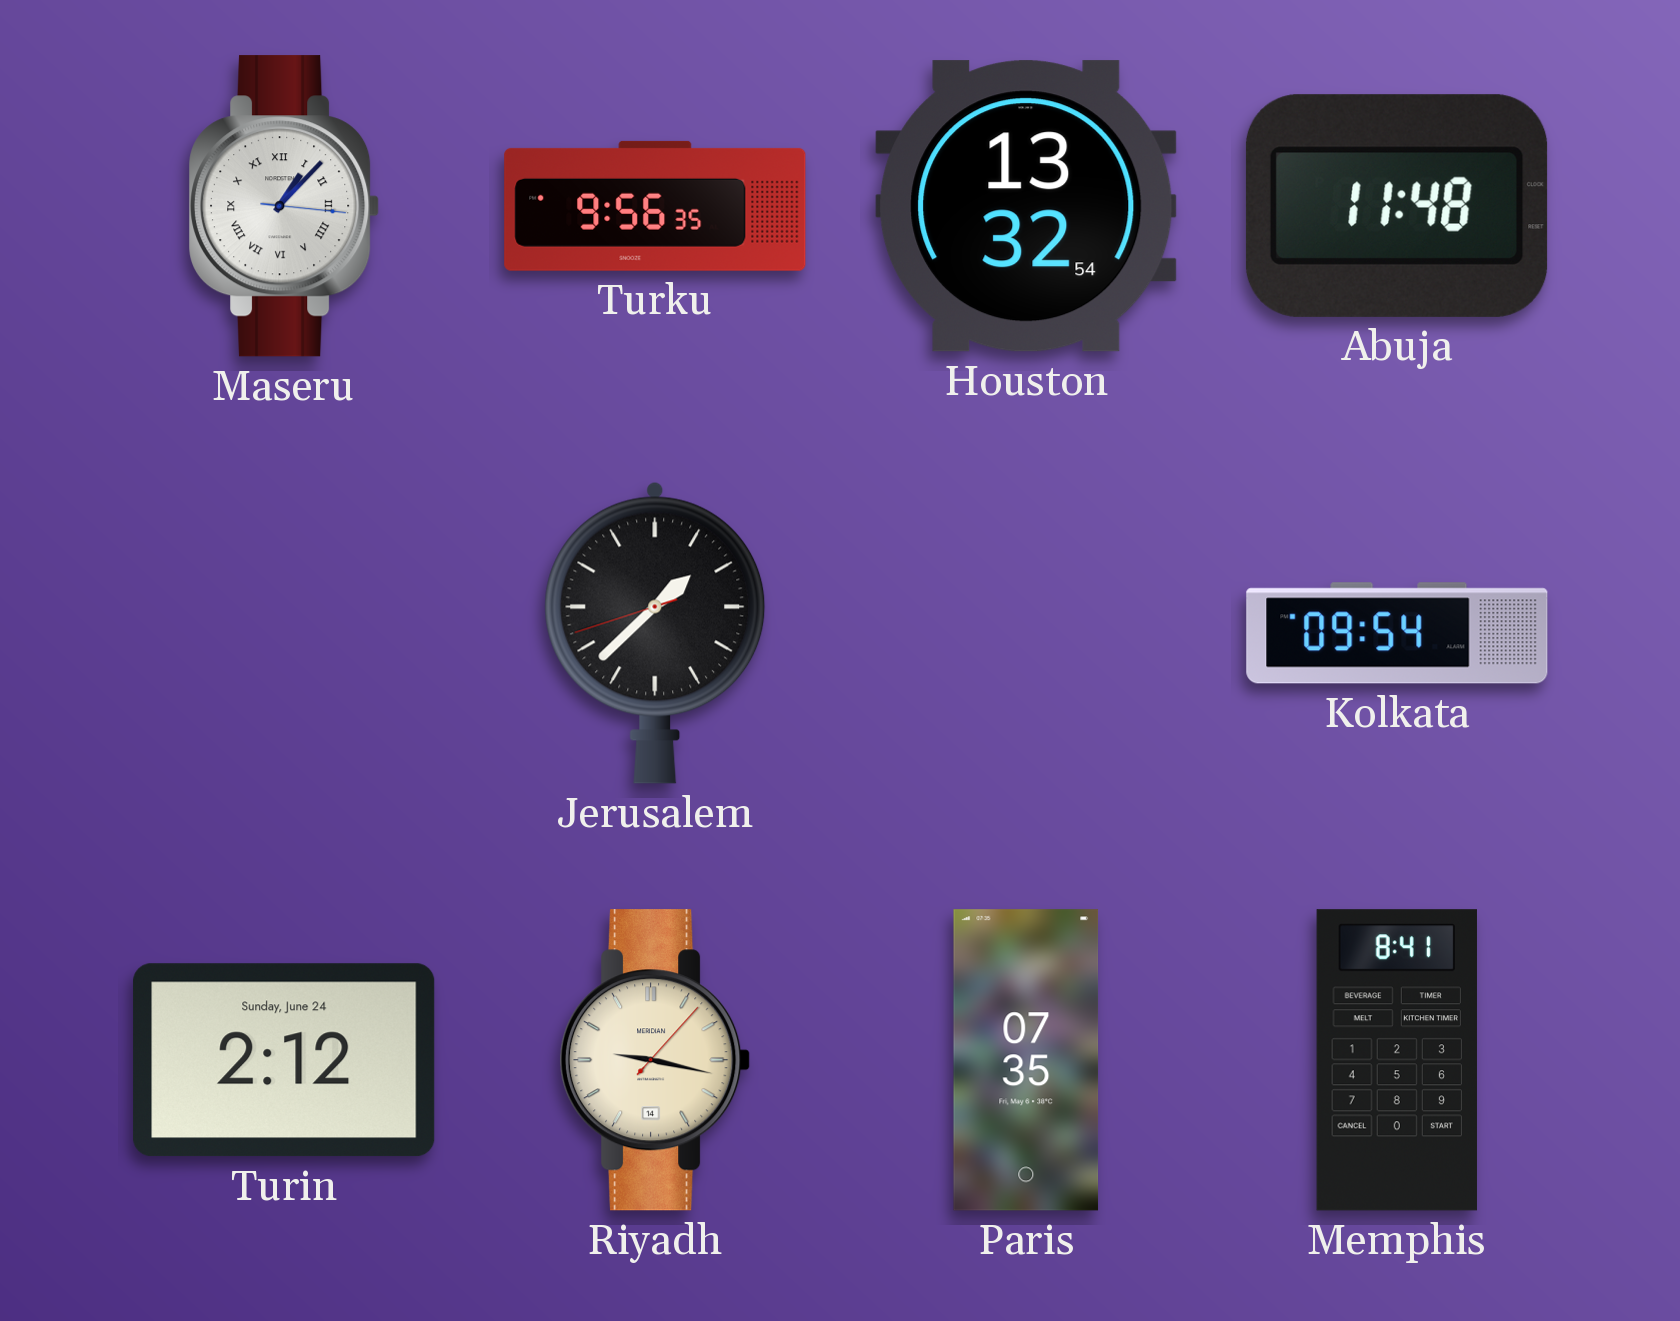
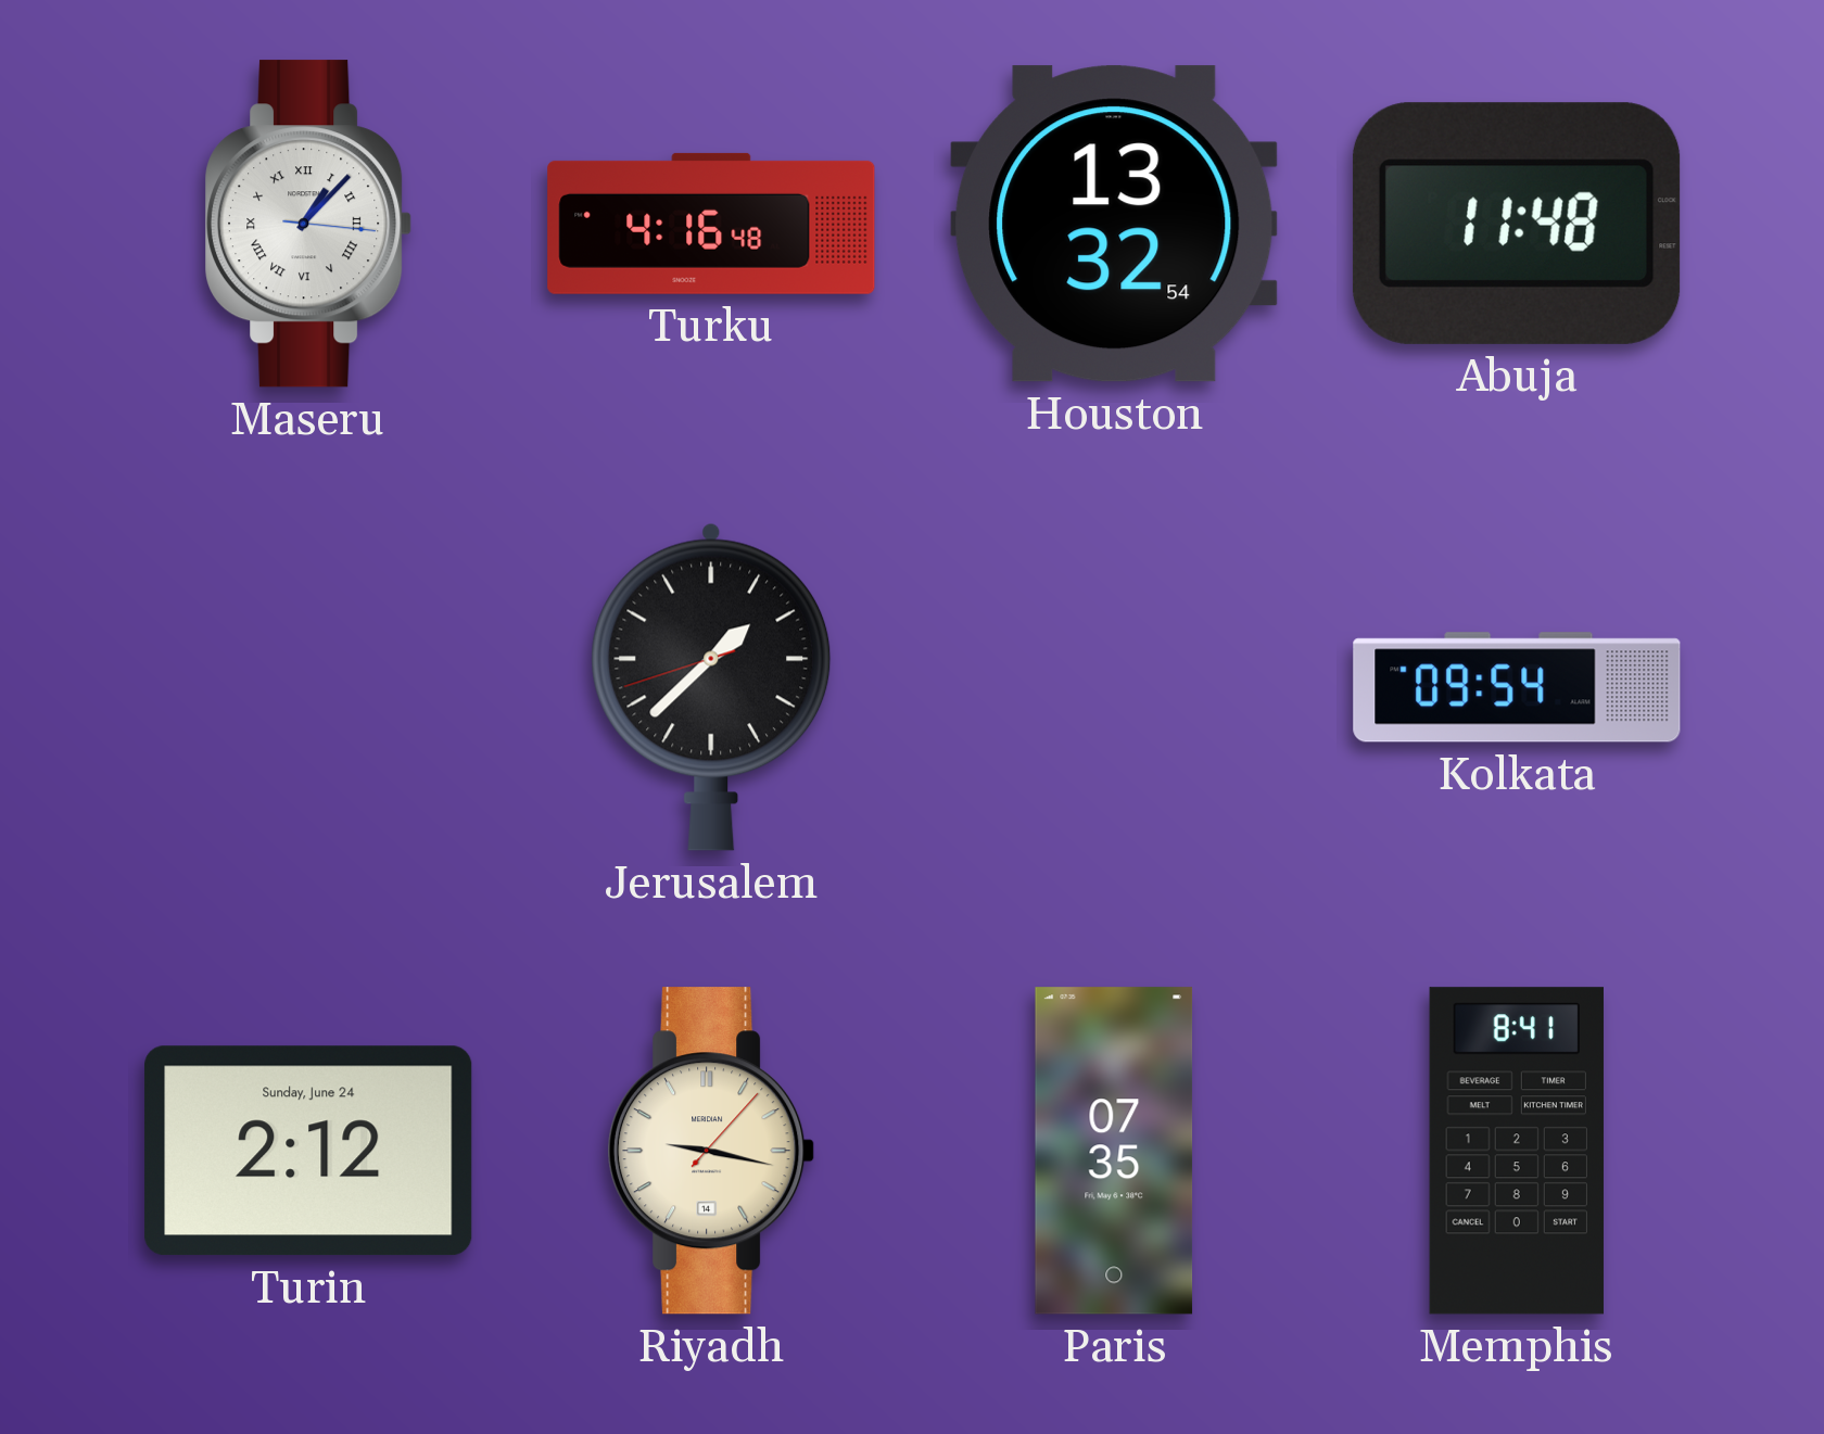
Turku: 9:56 -> 4:16
